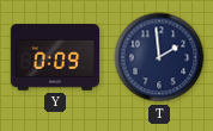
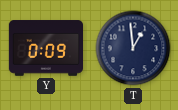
T: 1:59 -> 12:59
